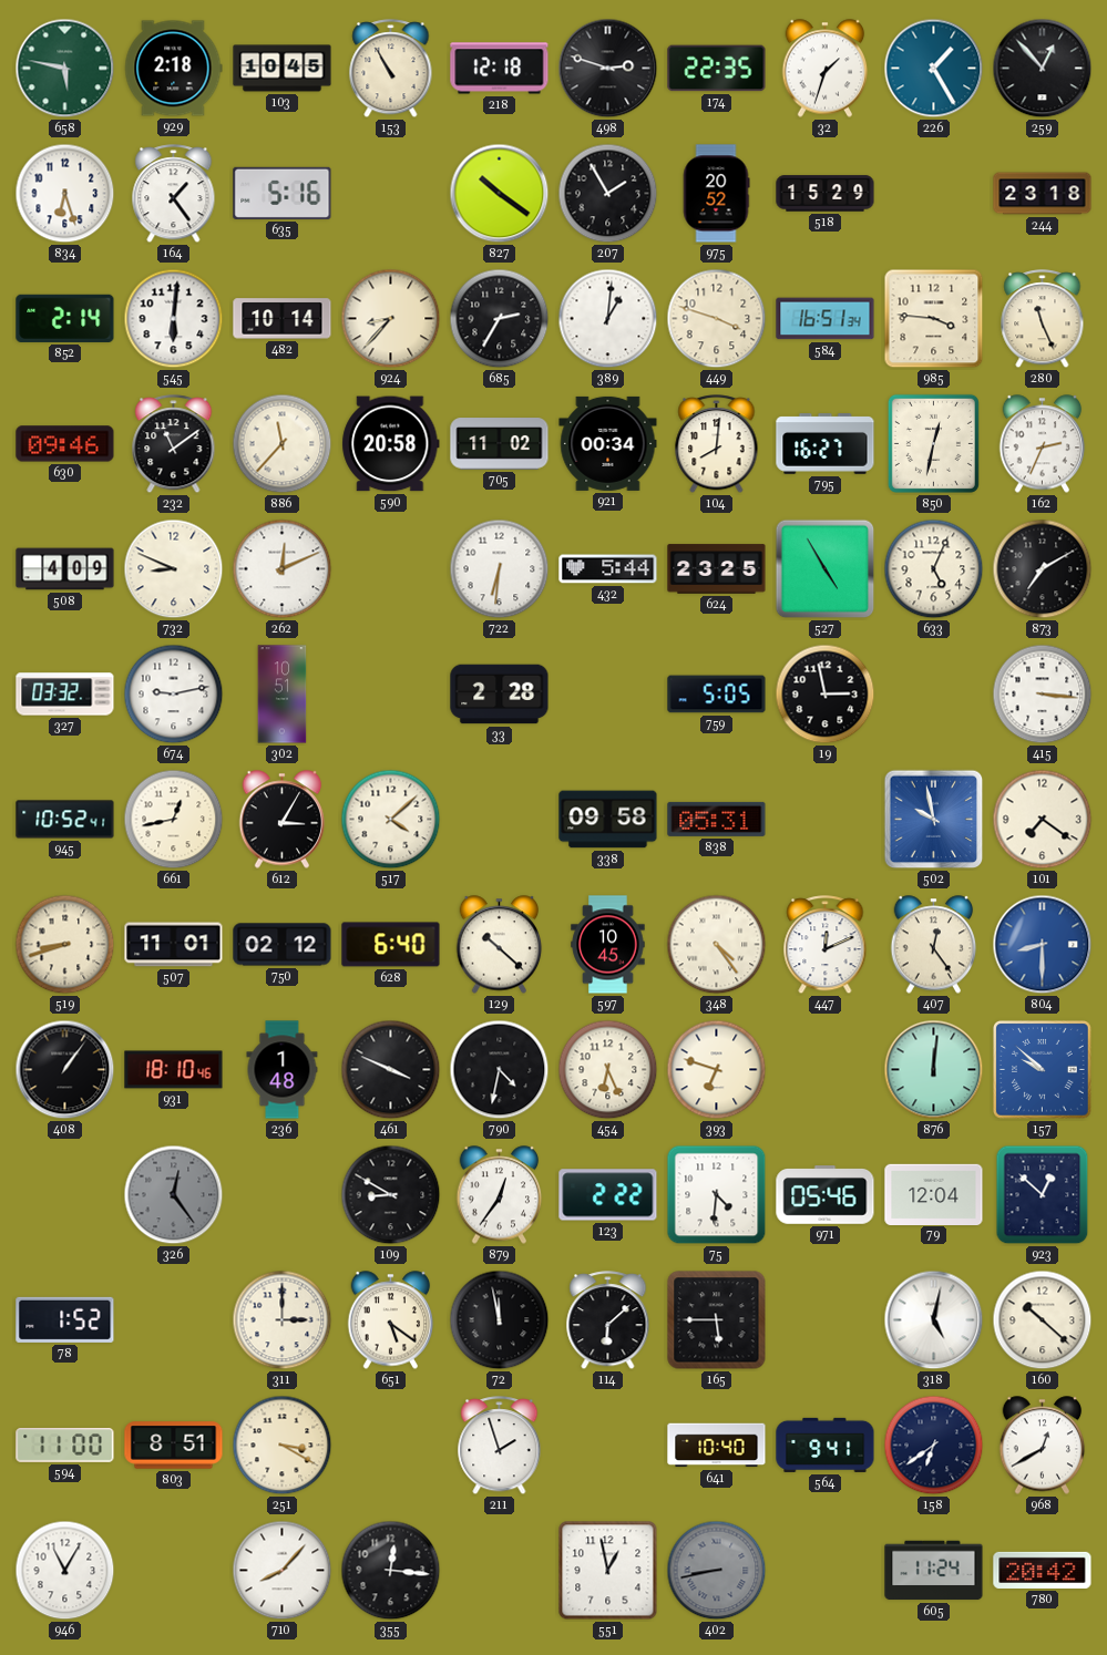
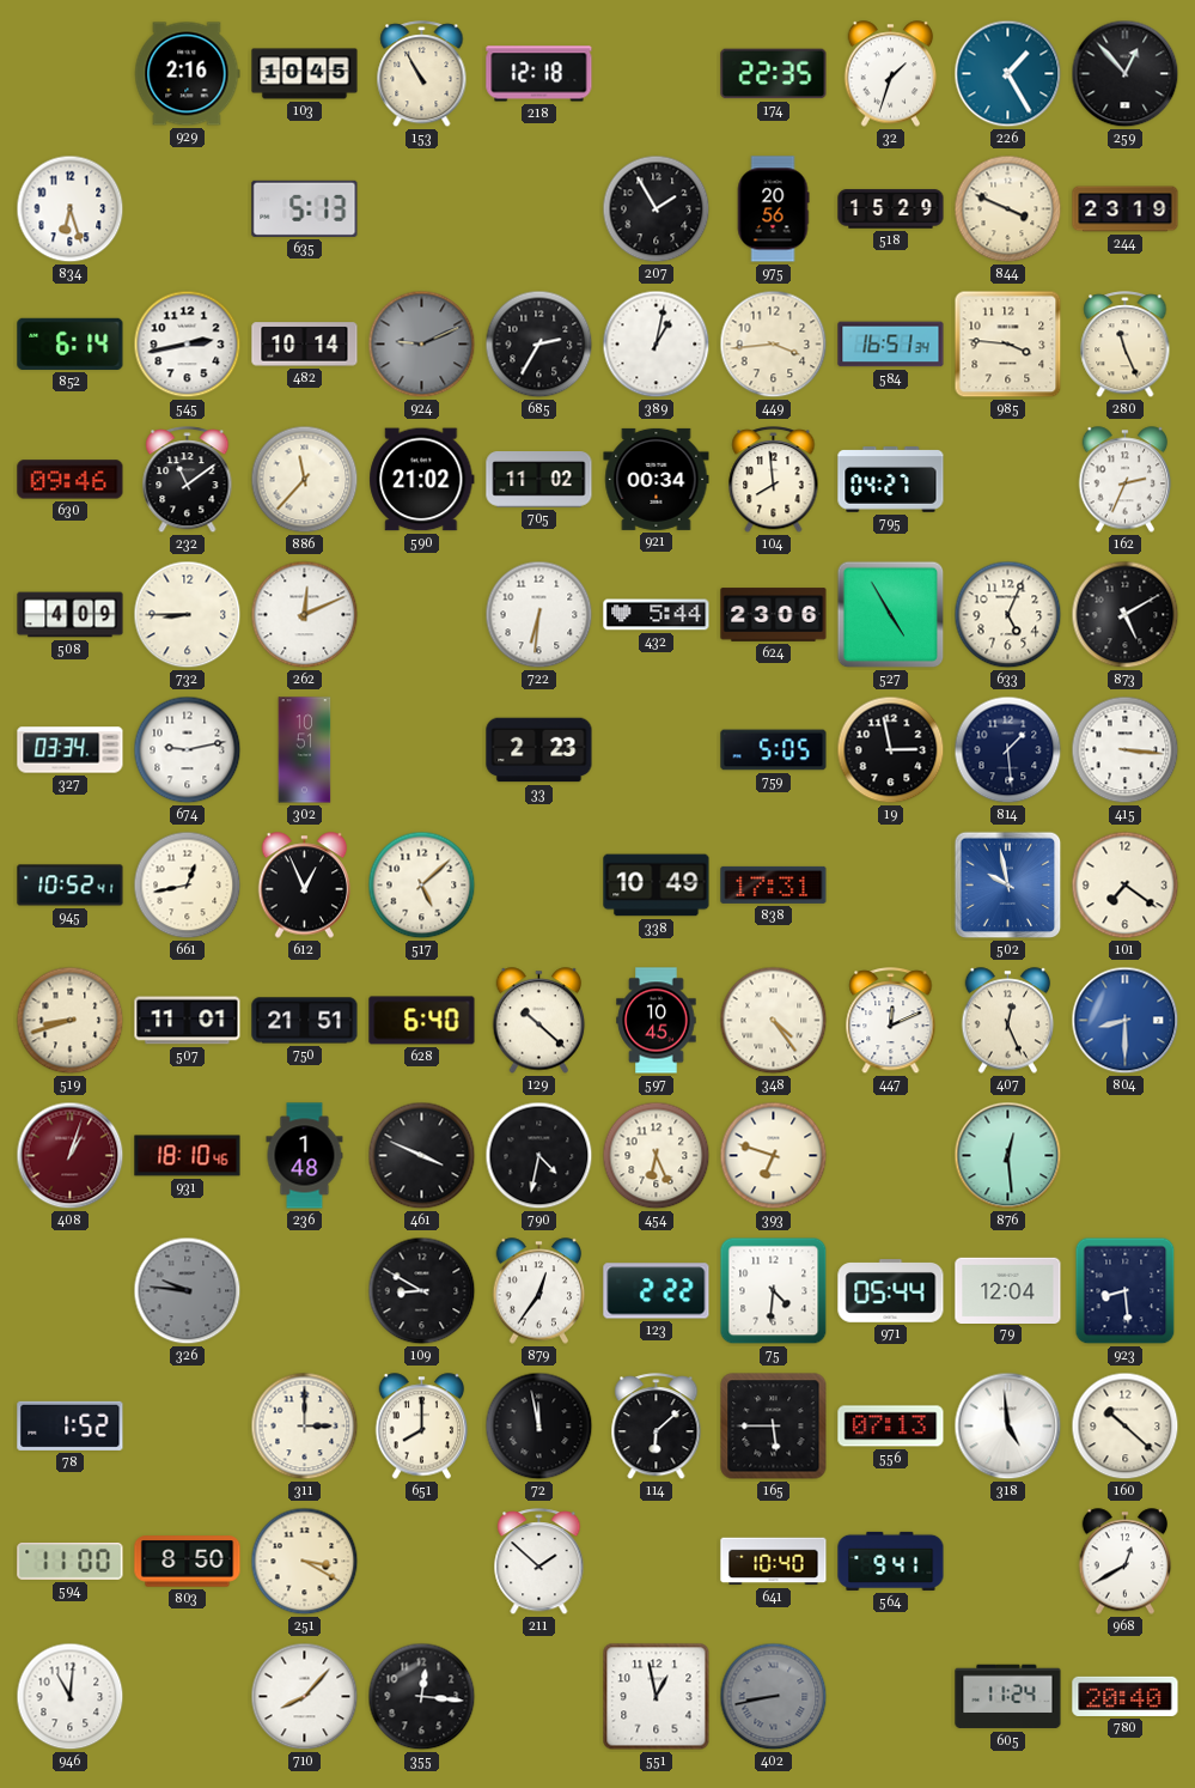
658: 5:47 -> none
929: 2:18 -> 2:16
498: 2:48 -> none
164: 1:24 -> none
635: 5:16 -> 5:13
827: 10:21 -> none
975: 20:52 -> 20:56
844: none -> 3:49
244: 23:18 -> 23:19
852: 2:14 -> 6:14
545: 6:01 -> 2:43
924: 8:37 -> 9:11
924 dial: cream -> grey
389: 1:01 -> 1:02
449: 3:48 -> 3:44
590: 20:58 -> 21:02
104: 8:01 -> 7:59
795: 16:27 -> 04:27
850: 12:32 -> none
732: 8:49 -> 8:45
624: 23:25 -> 23:06
873: 7:10 -> 5:10
327: 03:32 -> 03:34
33: 2:28 -> 2:23
814: none -> 1:29
612: 3:05 -> 12:56
517: 4:08 -> 5:08
338: 09:58 -> 10:49
838: 05:31 -> 17:31
750: 02:12 -> 21:51
407: 12:24 -> 12:26
408: 1:06 -> 1:03
408 dial: black -> burgundy
876: 12:01 -> 12:29
157: 9:52 -> none
326: 12:24 -> 9:46
971: 05:46 -> 05:44
923: 12:52 -> 8:29
651: 5:21 -> 8:00
556: none -> 07:13
318: 5:02 -> 4:59
803: 8:51 -> 8:50
211: 1:57 -> 1:52
158: 6:39 -> none
946: 11:05 -> 11:01
780: 20:42 -> 20:40
